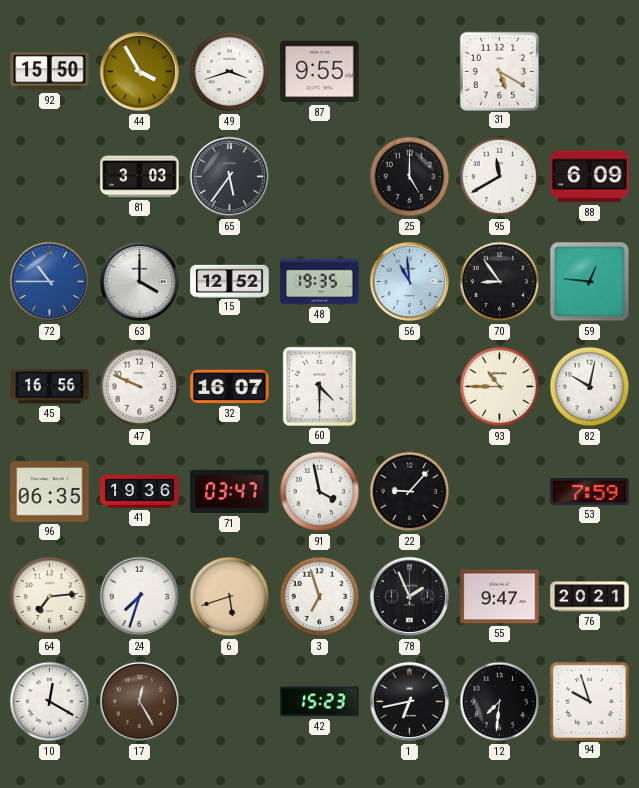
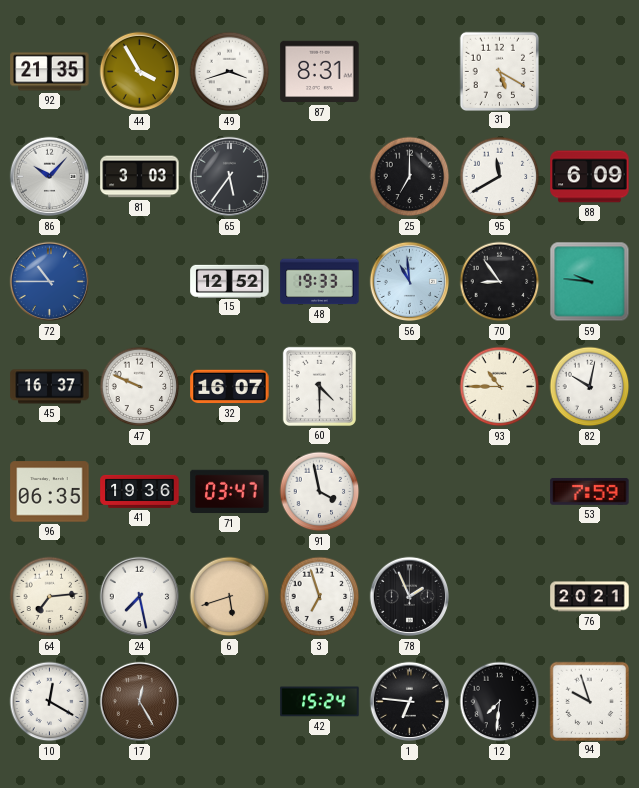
92: 15:50 -> 21:35
87: 9:55 -> 8:31
86: none -> 10:07
25: 5:00 -> 7:00
63: 4:00 -> none
48: 19:35 -> 19:33
59: 12:46 -> 9:46
45: 16:56 -> 16:37
22: 9:07 -> none
24: 7:33 -> 7:28
55: 9:47 -> none
42: 15:23 -> 15:24
1: 6:43 -> 6:46
